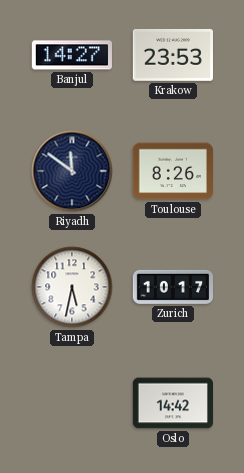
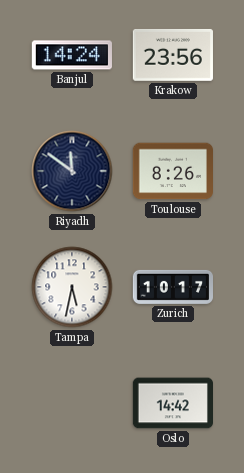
Banjul: 14:27 -> 14:24
Krakow: 23:53 -> 23:56
